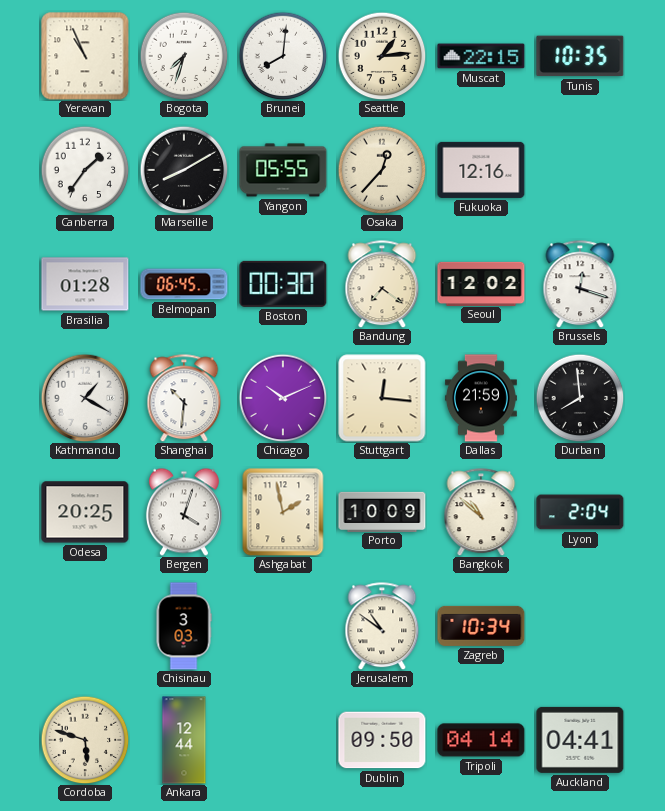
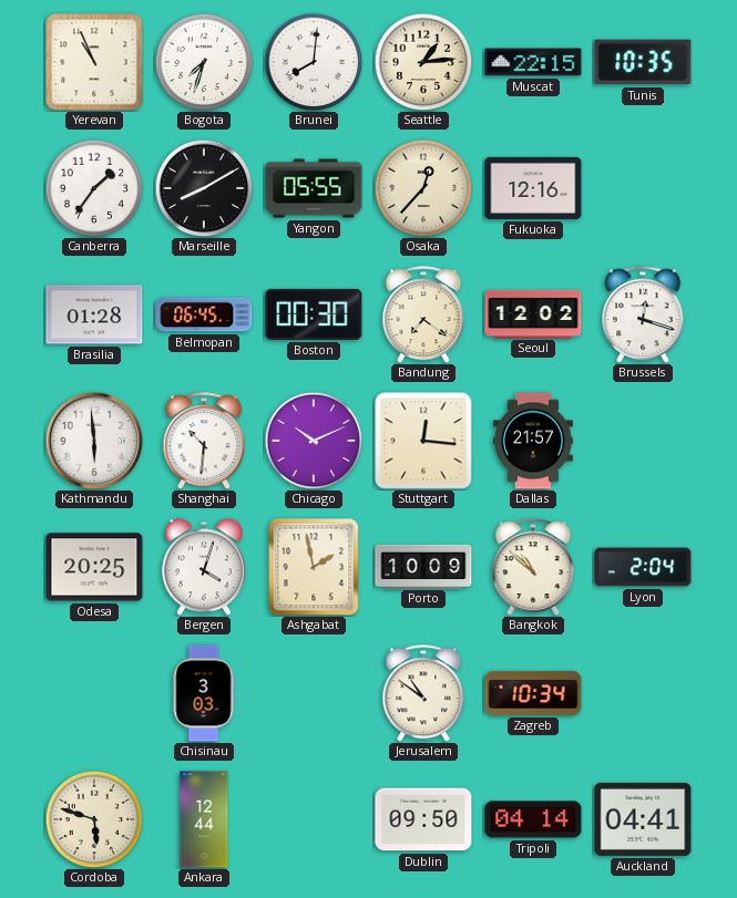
Kathmandu: 1:20 -> 5:59
Dallas: 21:59 -> 21:57
Durban: 7:59 -> none
